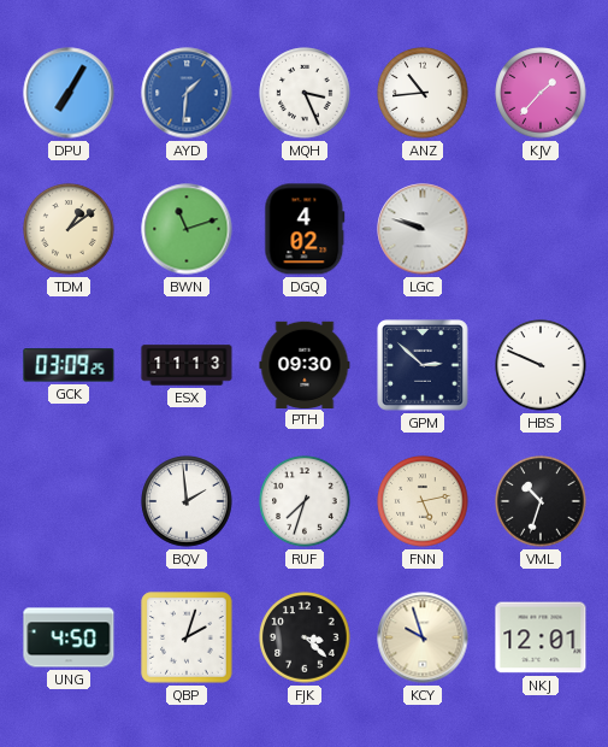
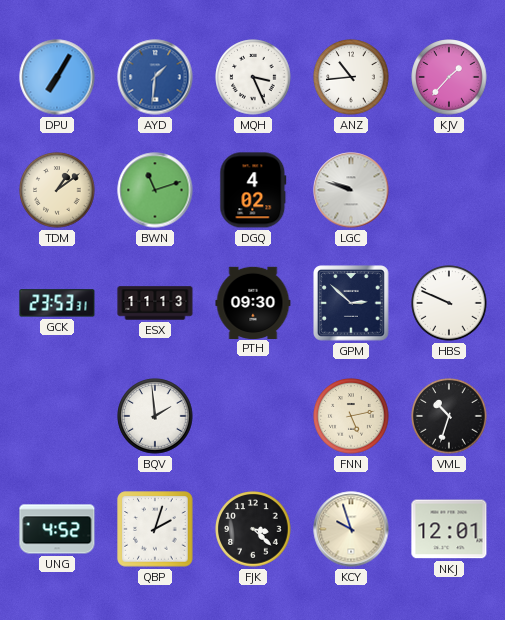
GCK: 03:09 -> 23:53
RUF: 7:33 -> none
UNG: 4:50 -> 4:52
